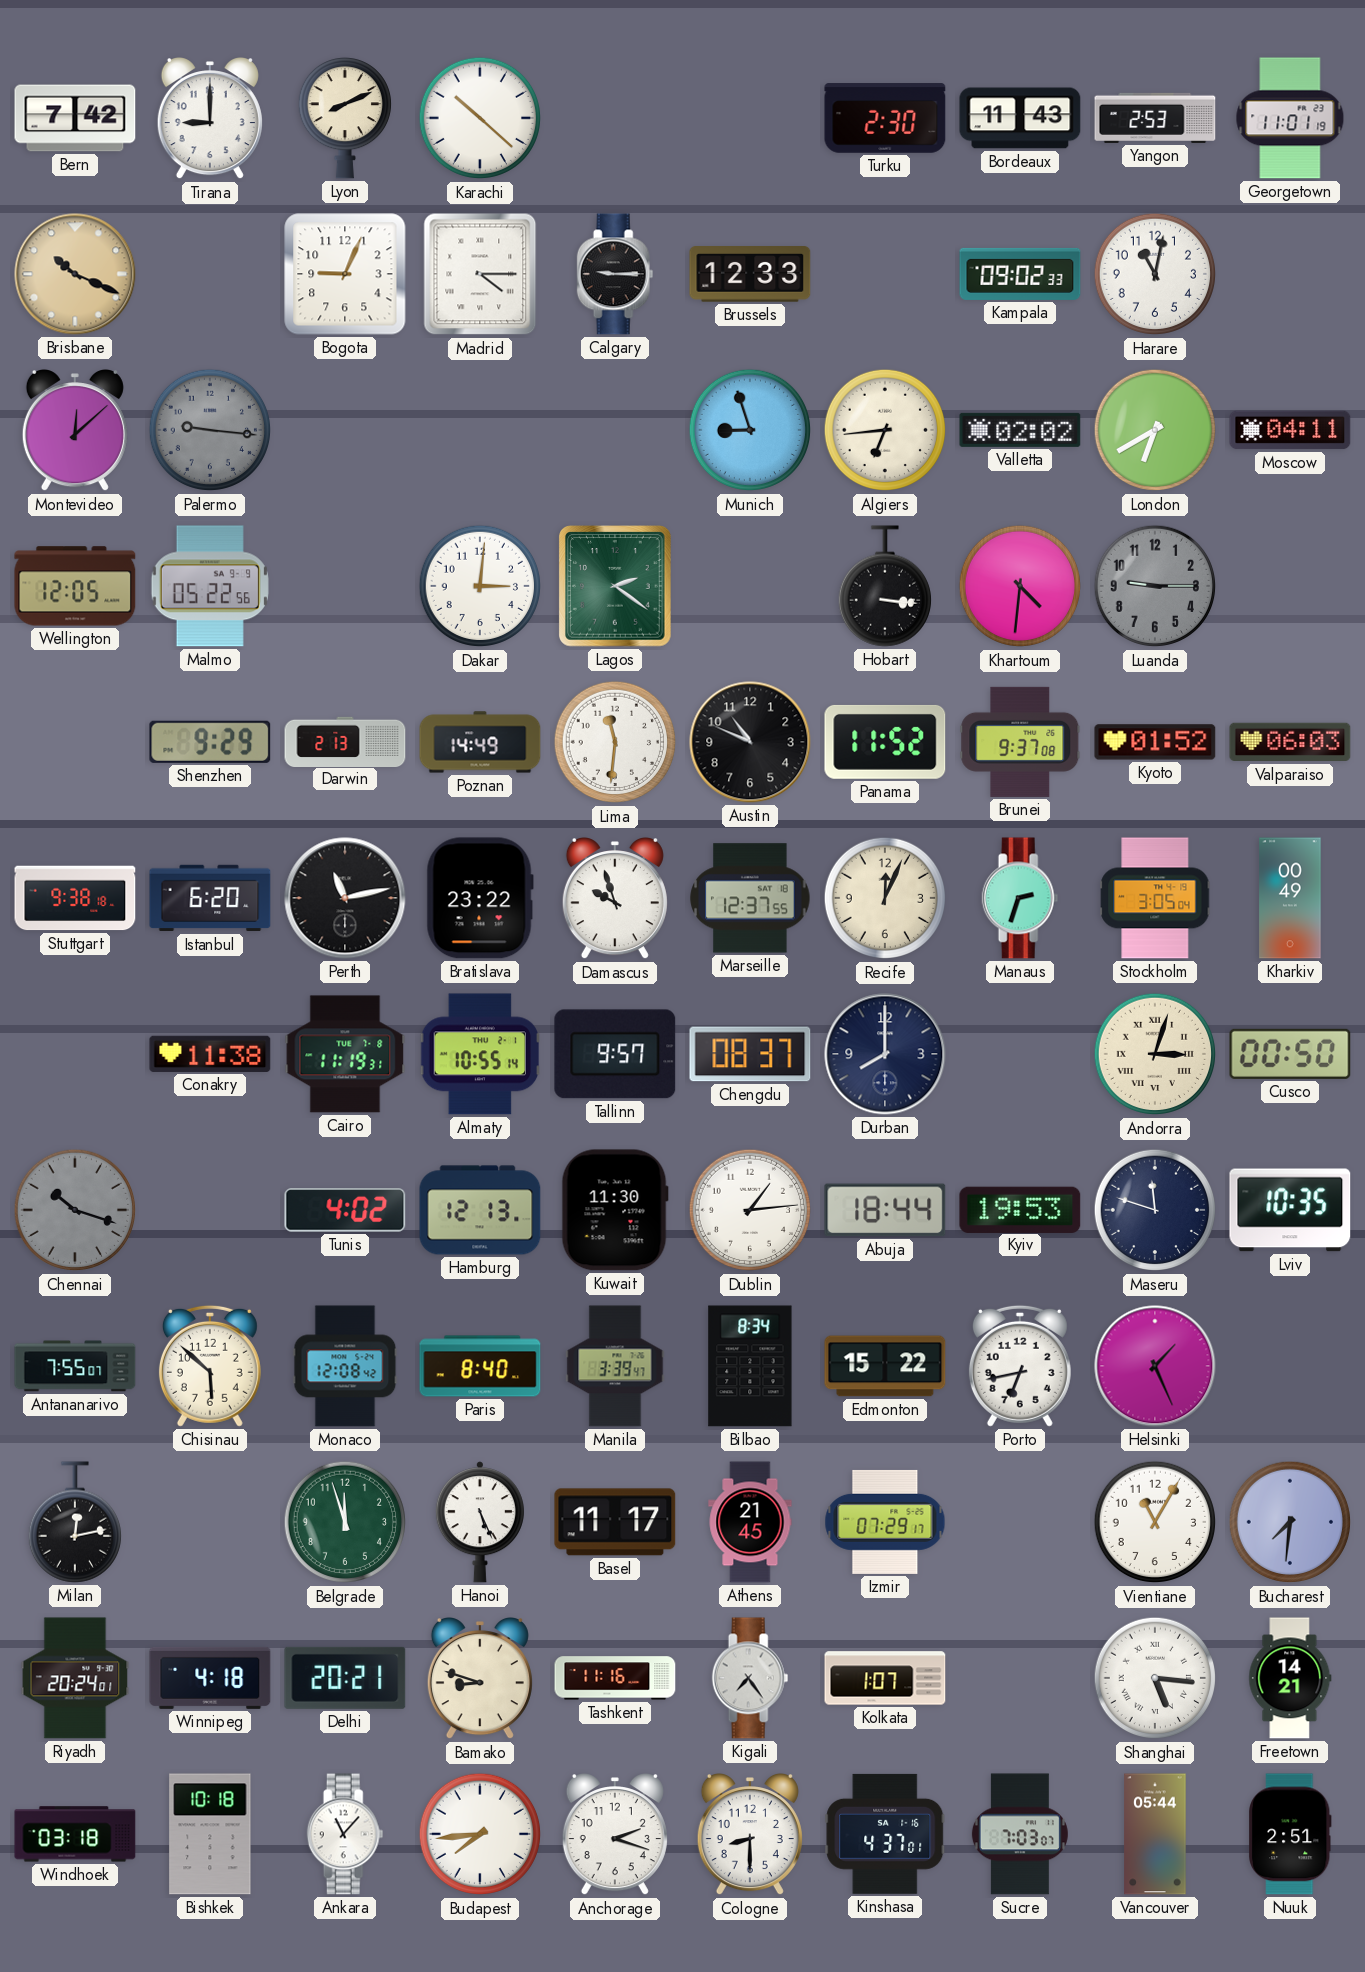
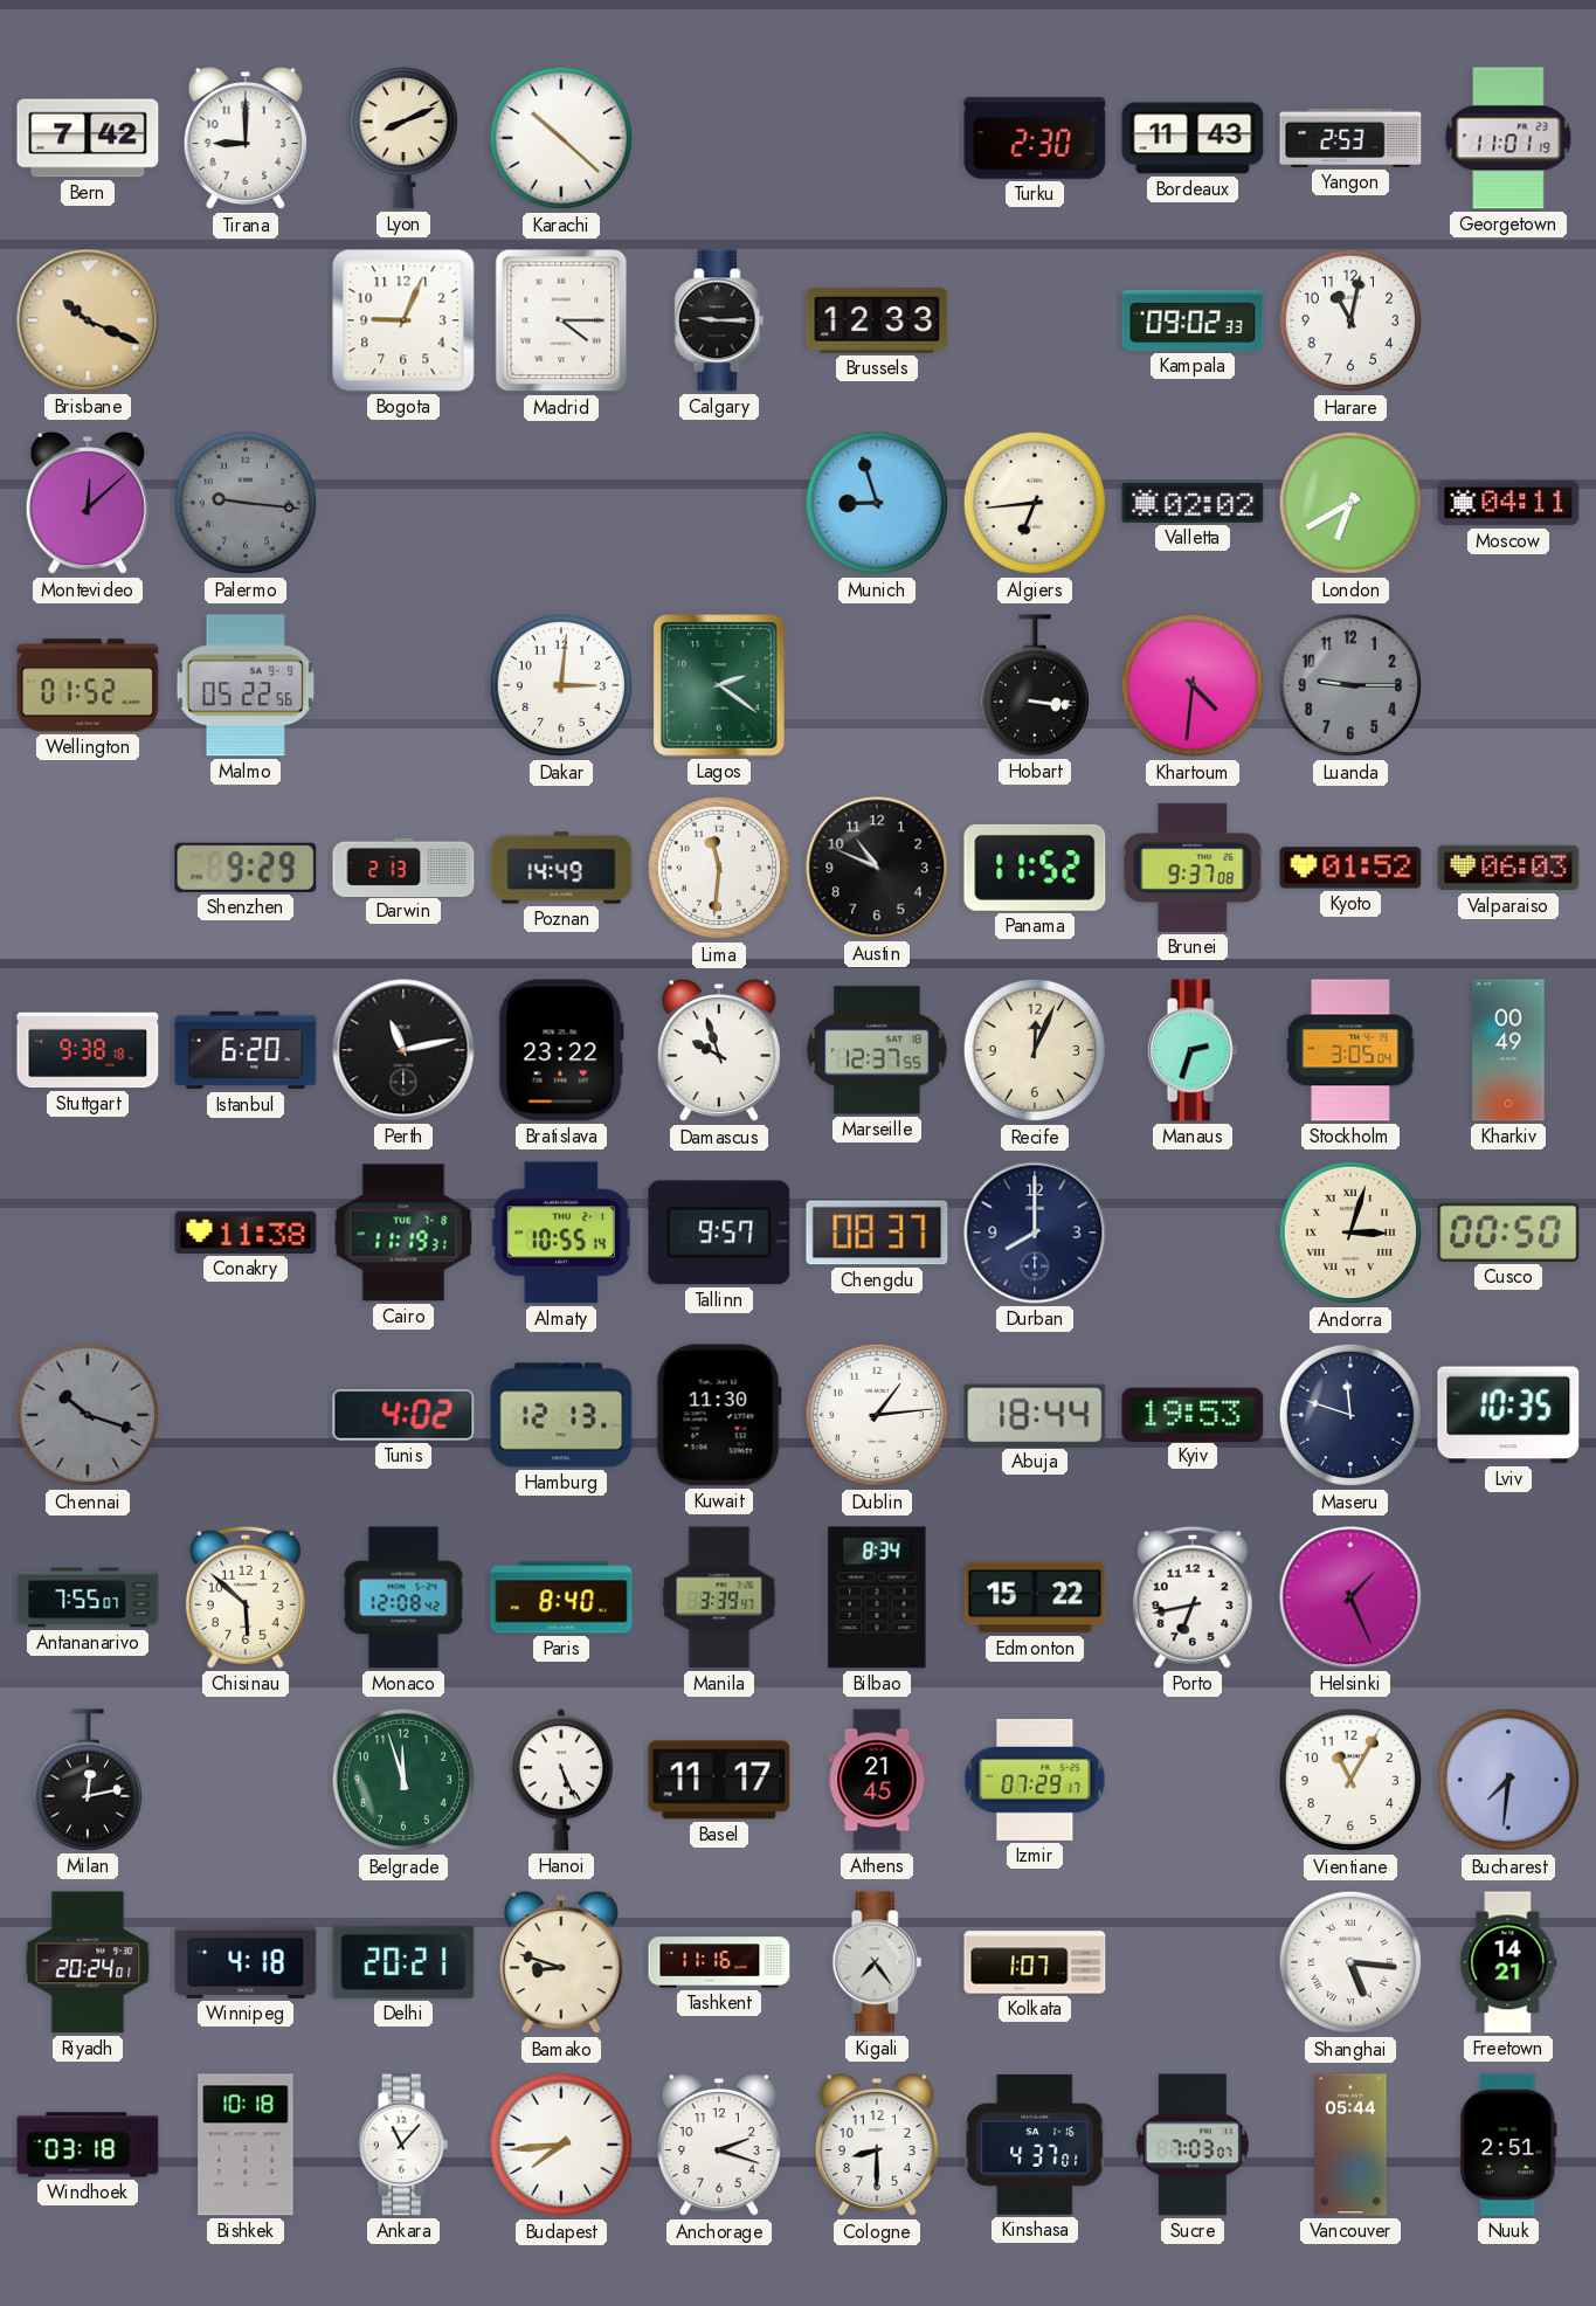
Wellington: 12:05 -> 01:52
